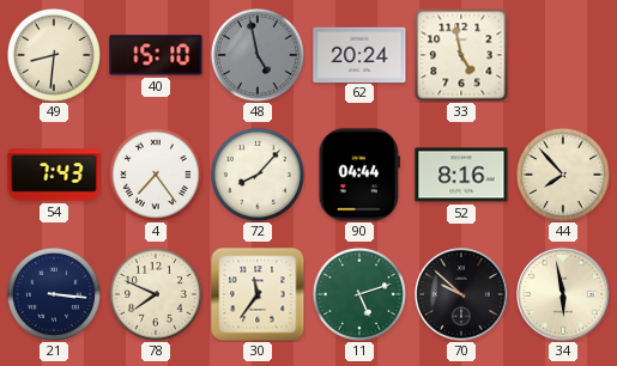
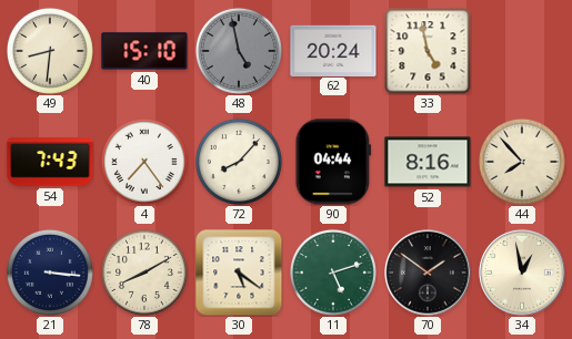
78: 7:49 -> 8:10
30: 11:36 -> 5:21
70: 9:52 -> 1:51
34: 5:58 -> 12:58
